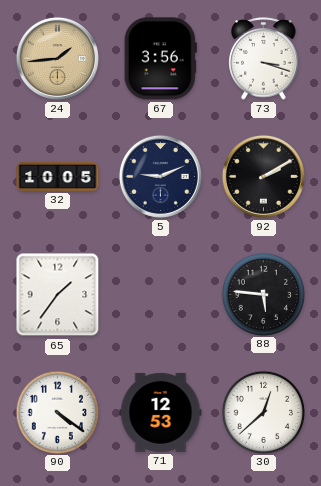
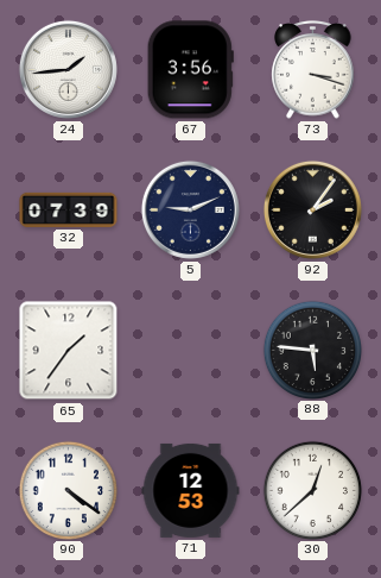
24 dial: champagne -> white
32: 10:05 -> 07:39
92: 2:10 -> 2:06
